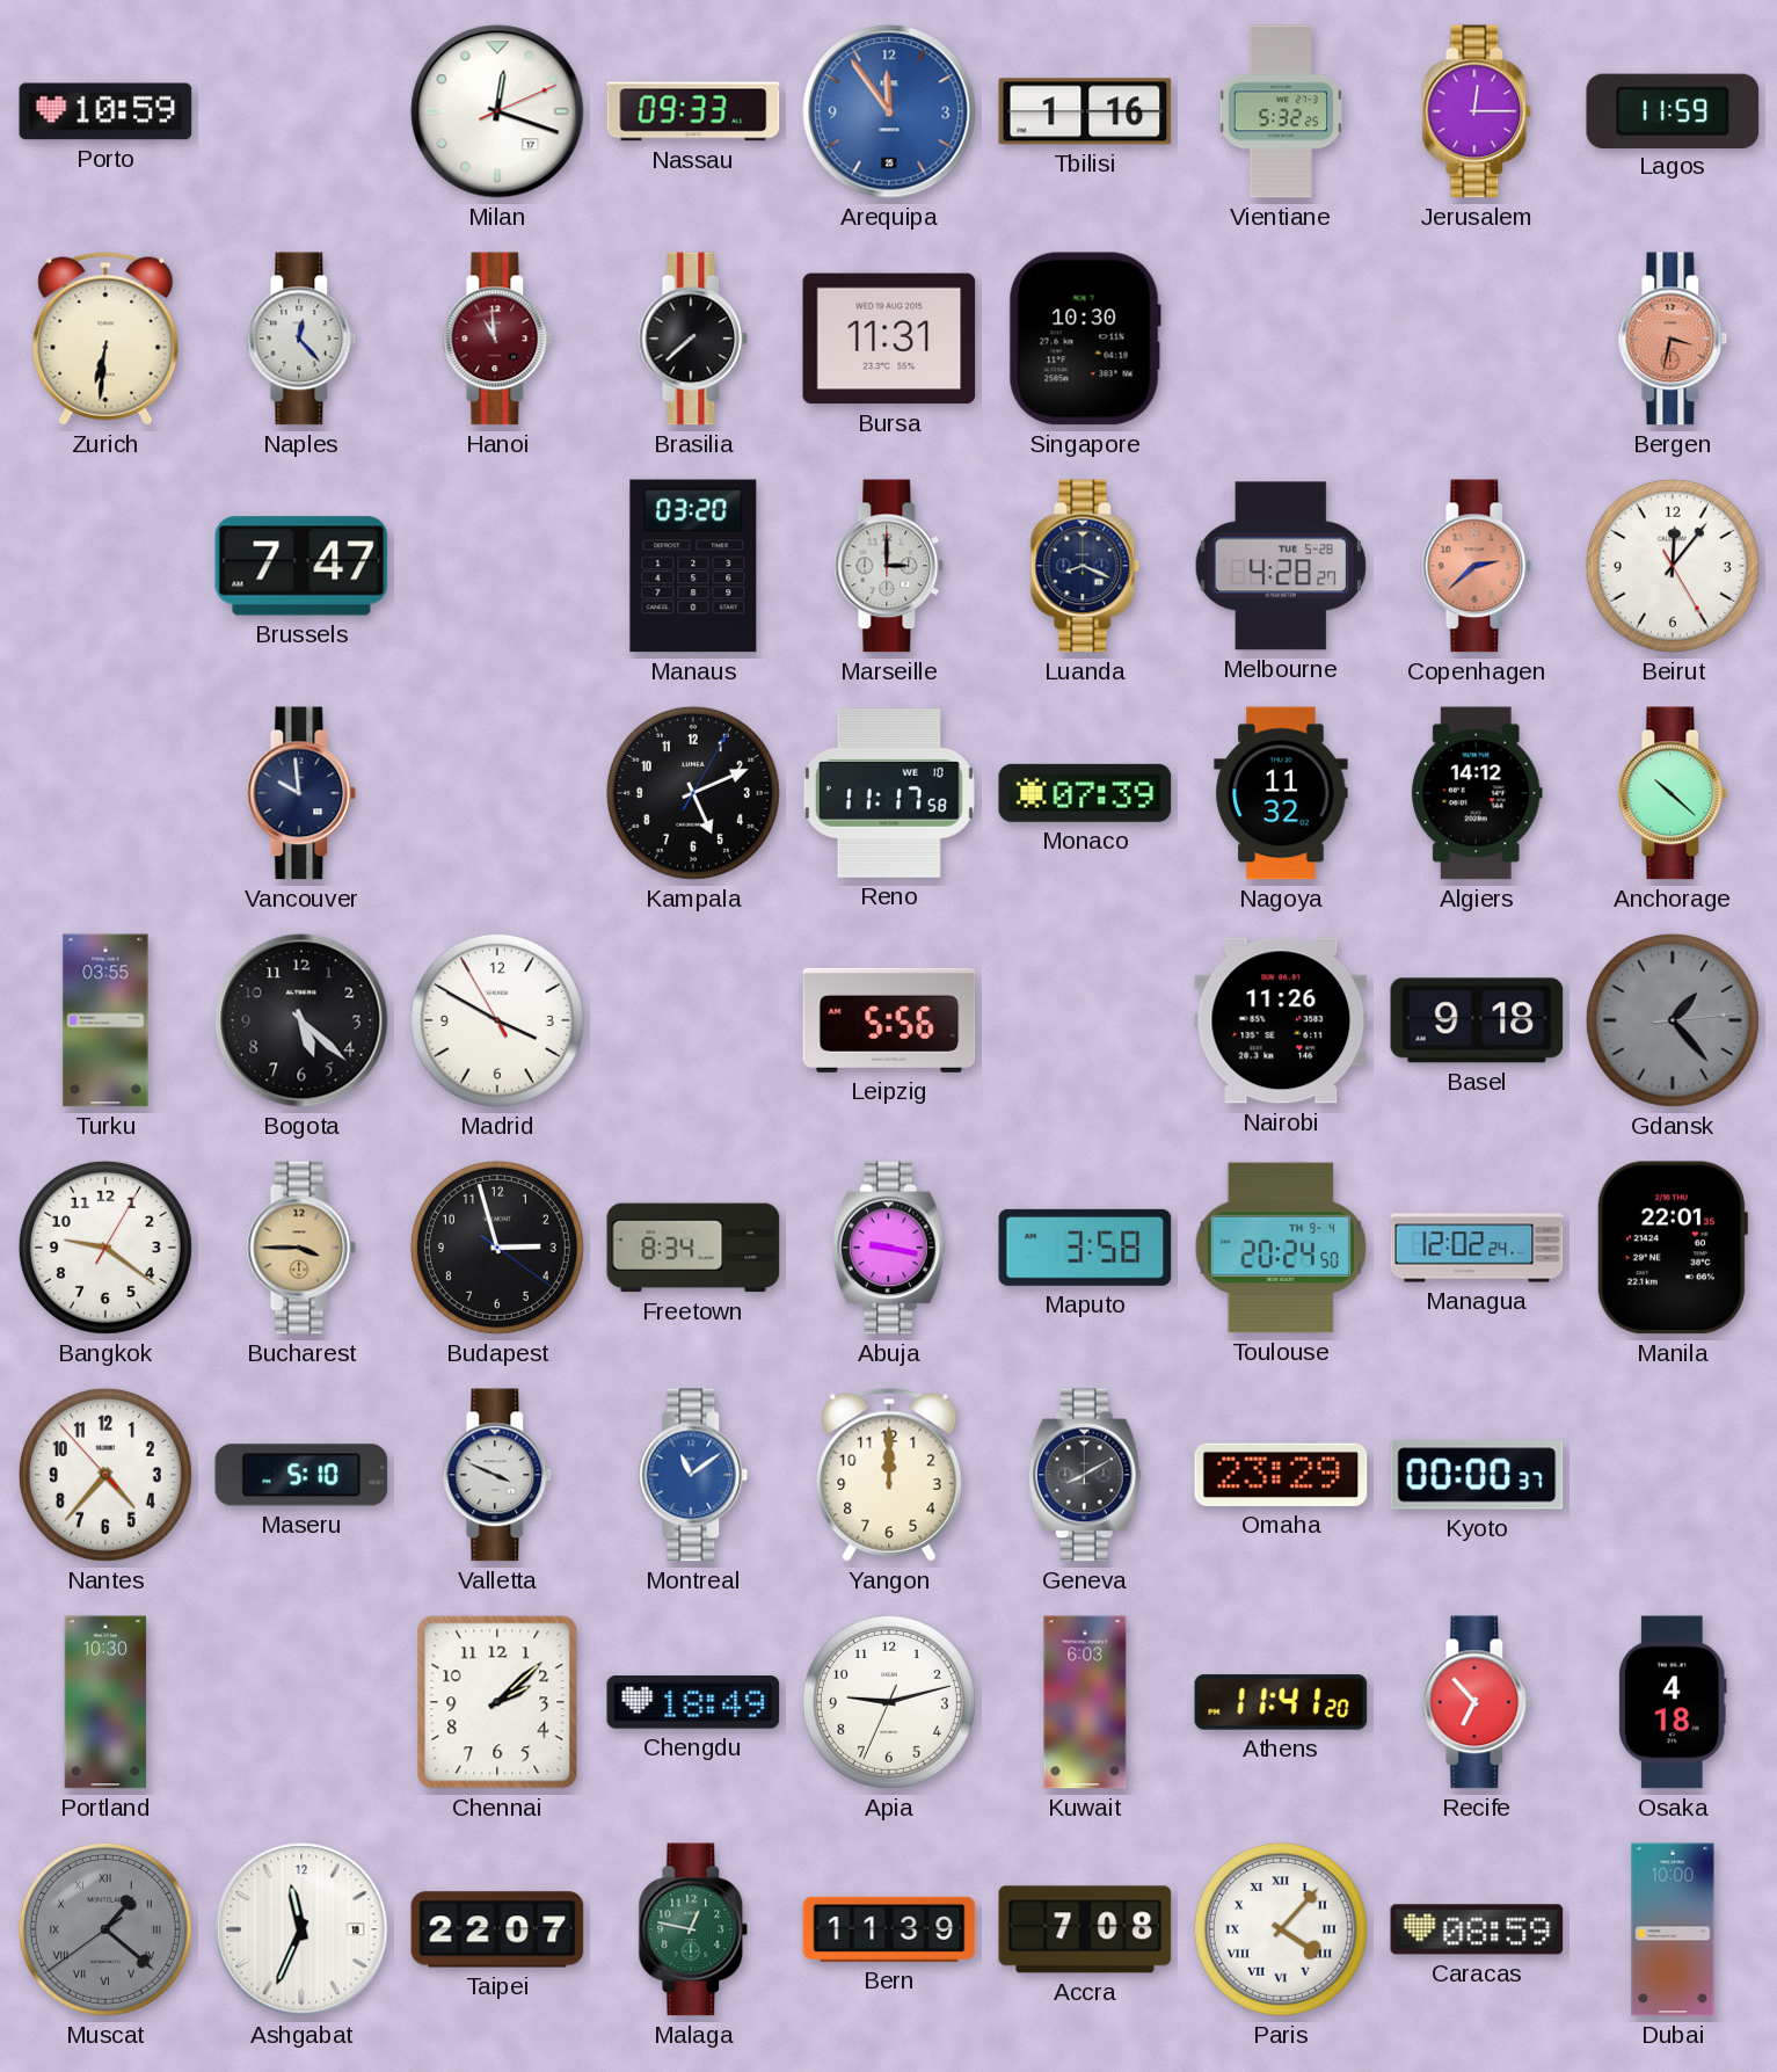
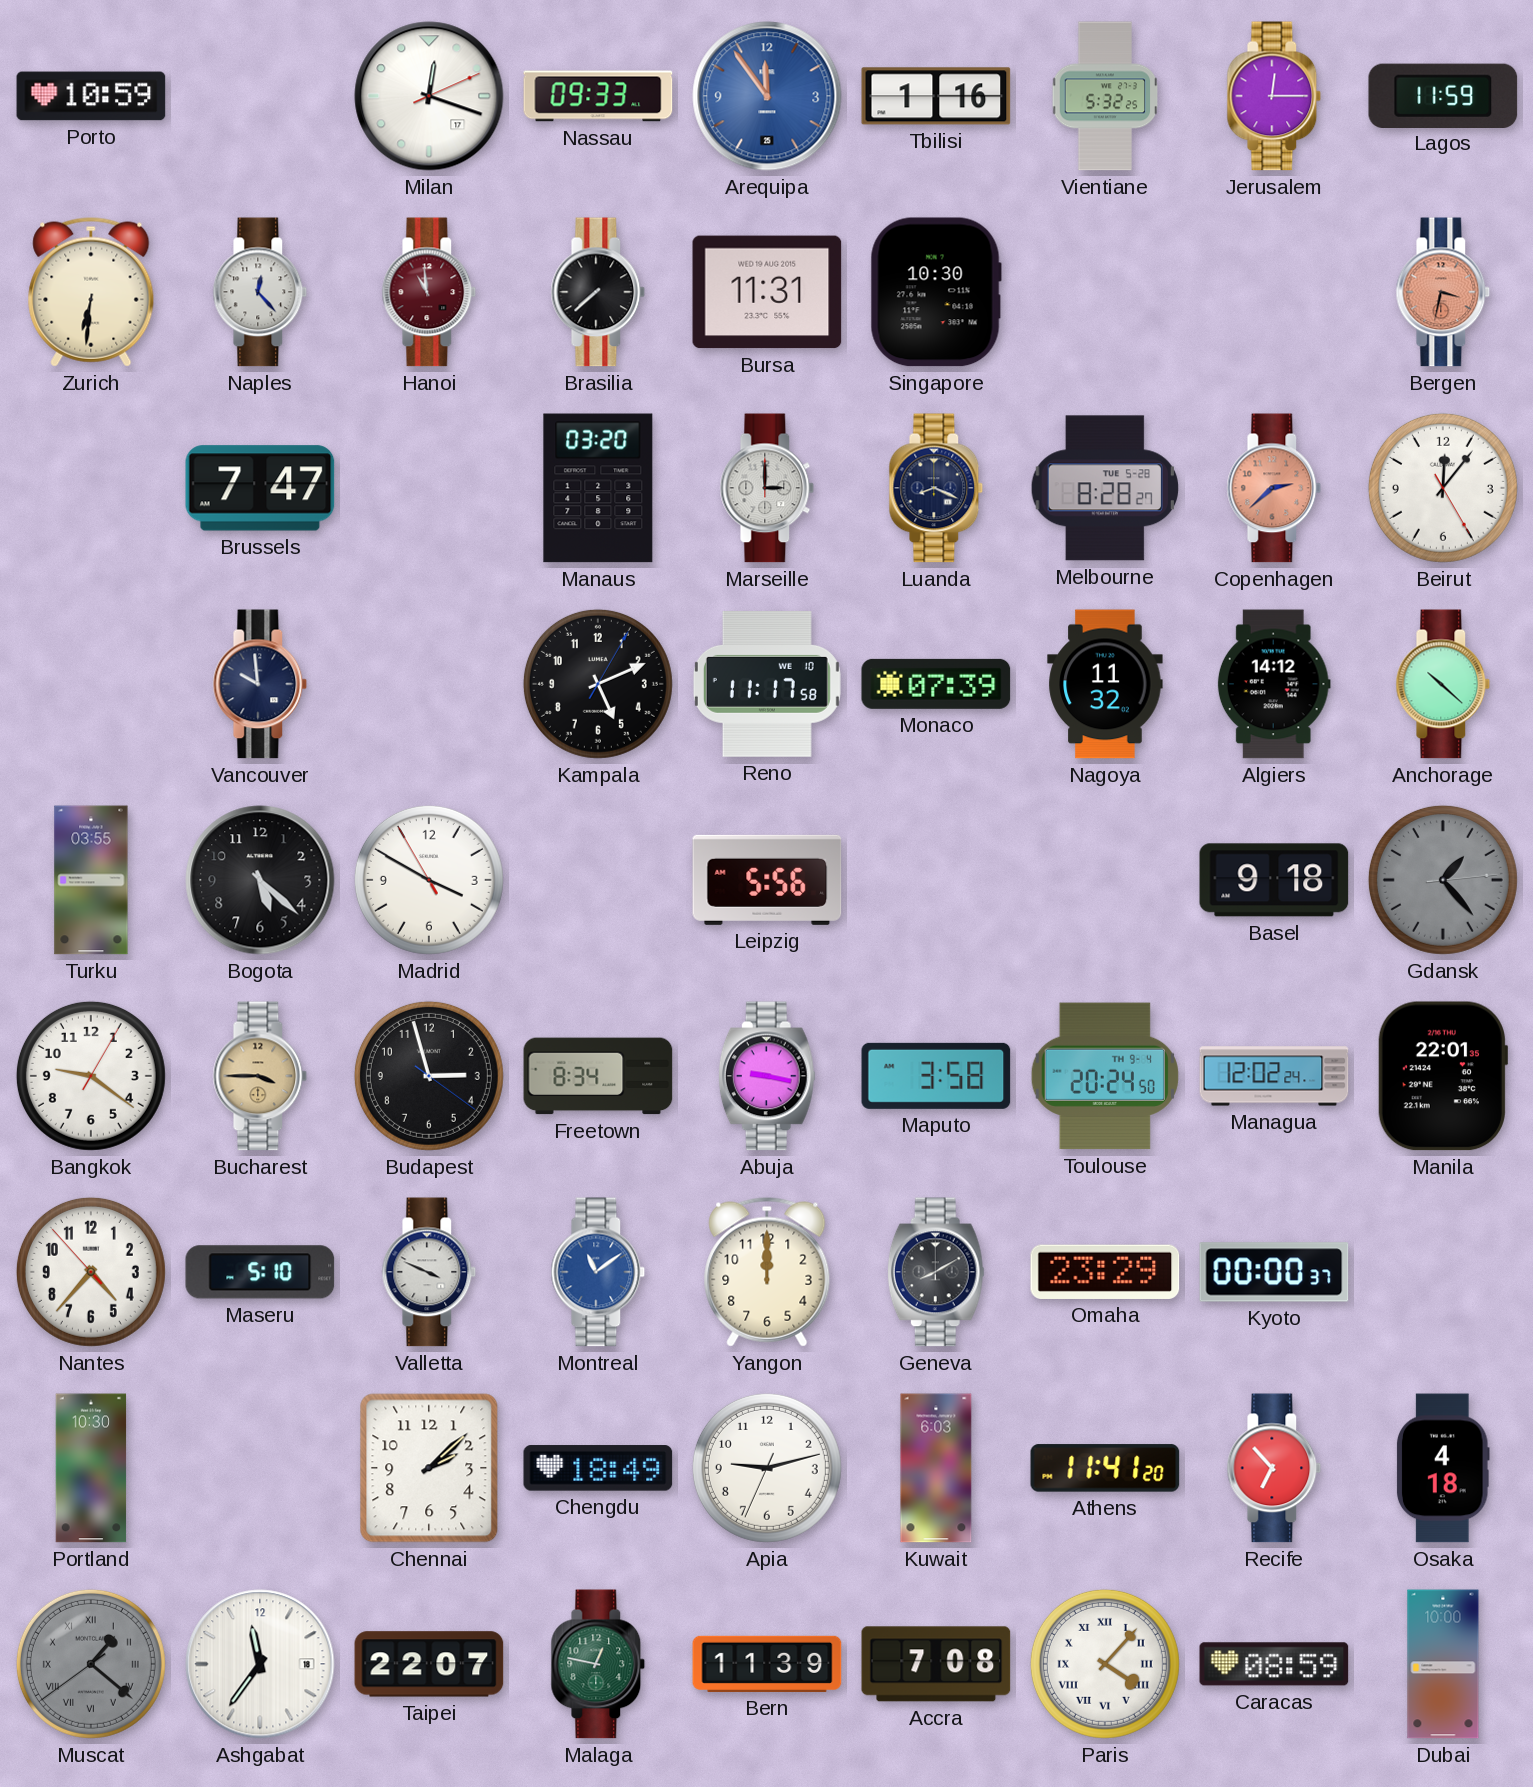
Melbourne: 4:28 -> 8:28
Nairobi: 11:26 -> none
Ashgabat: 11:34 -> 11:36
